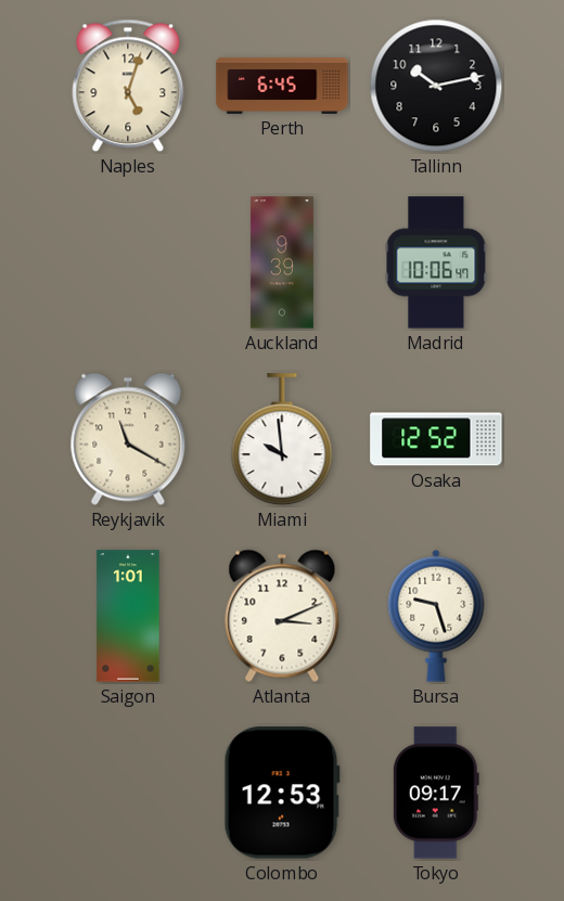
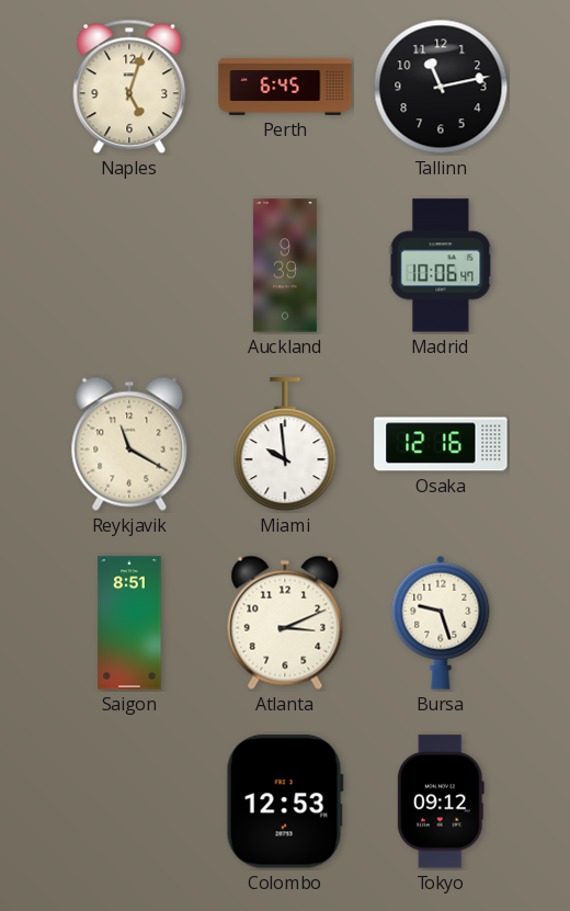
Tallinn: 10:13 -> 11:13
Osaka: 12:52 -> 12:16
Saigon: 1:01 -> 8:51
Tokyo: 09:17 -> 09:12
